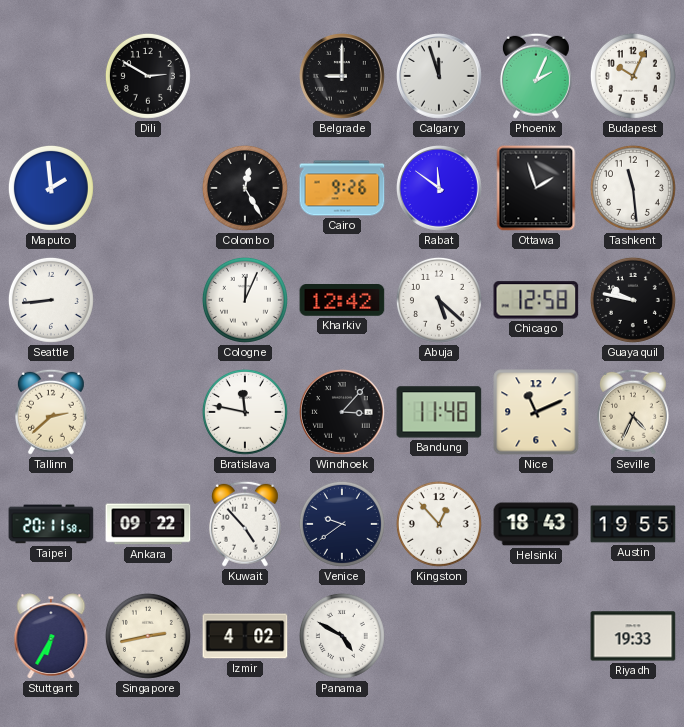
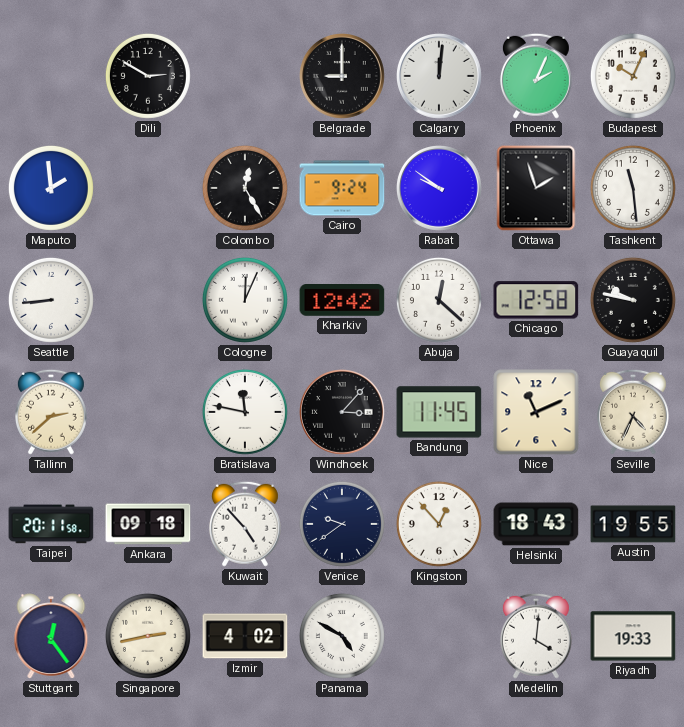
Calgary: 11:57 -> 12:01
Cairo: 9:26 -> 9:24
Rabat: 11:51 -> 9:51
Abuja: 5:22 -> 12:22
Bandung: 11:48 -> 11:45
Ankara: 09:22 -> 09:18
Stuttgart: 6:35 -> 12:24
Medellin: none -> 4:01
